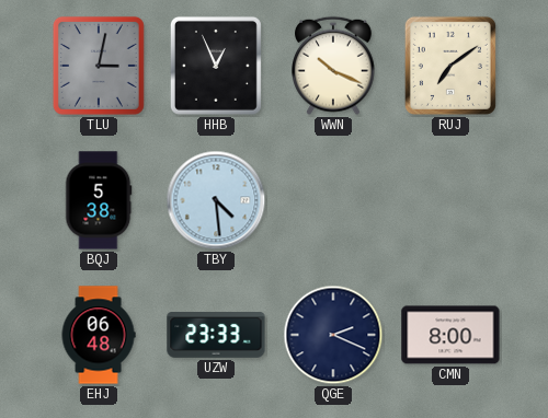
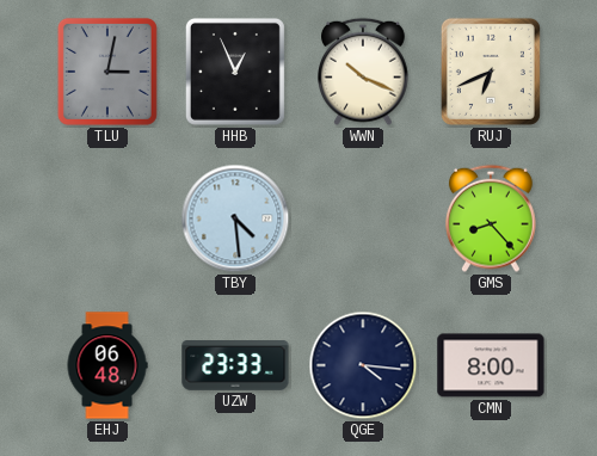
RUJ: 7:09 -> 6:41
BQJ: 5:38 -> none
GMS: none -> 8:23
QGE: 2:19 -> 4:16
